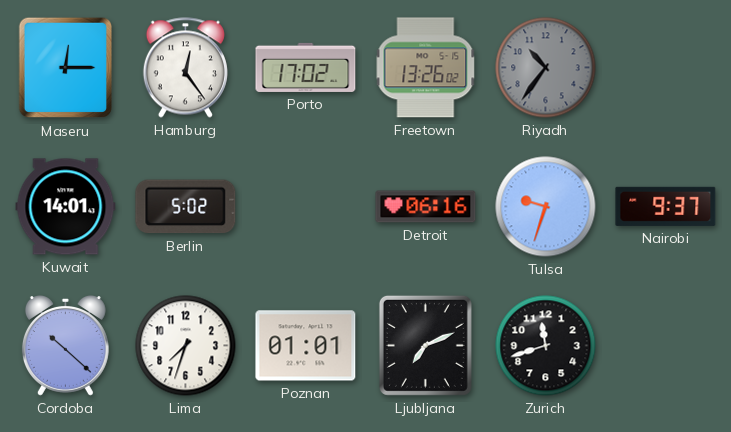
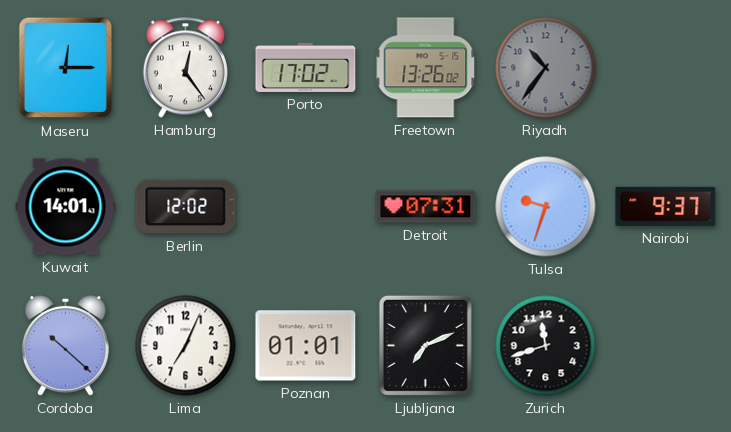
Berlin: 5:02 -> 12:02
Detroit: 06:16 -> 07:31
Lima: 7:33 -> 7:04
